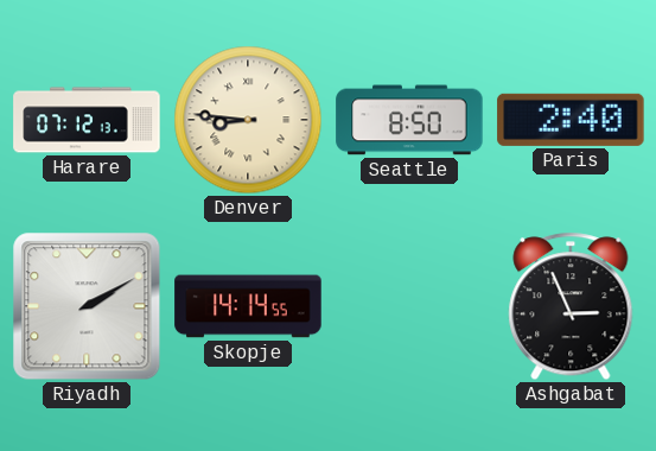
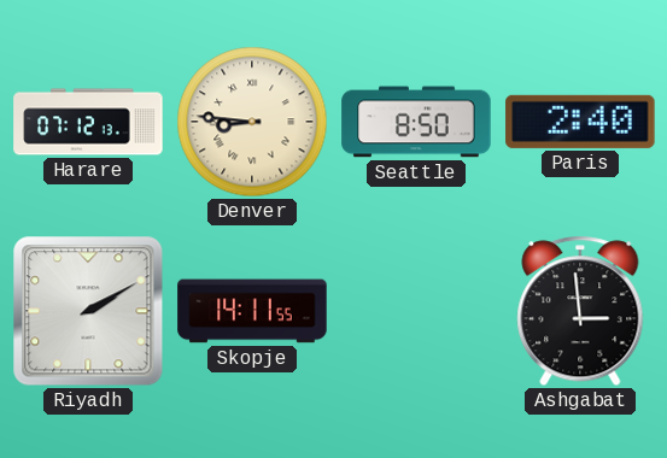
Skopje: 14:14 -> 14:11
Ashgabat: 2:56 -> 2:59
